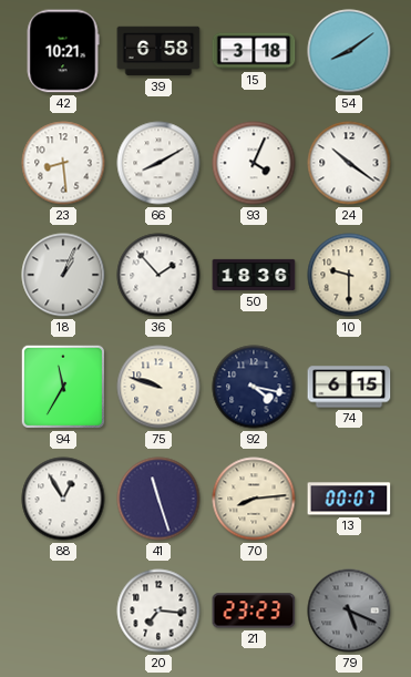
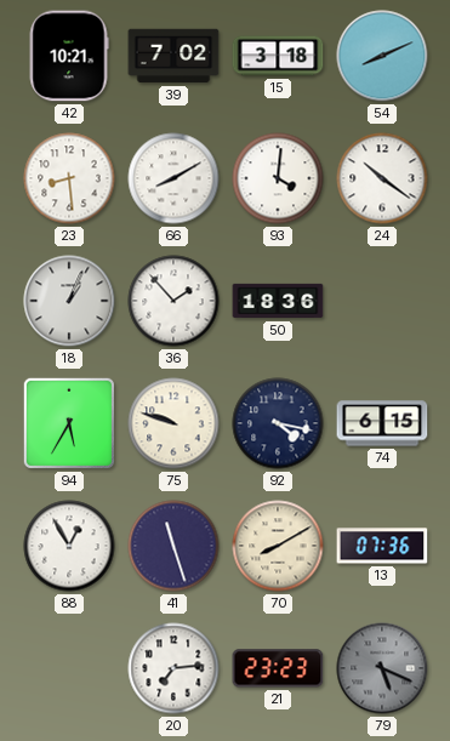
39: 6:58 -> 7:02
54: 8:09 -> 8:11
93: 4:04 -> 4:01
10: 9:30 -> none
94: 11:35 -> 5:35
70: 8:14 -> 8:10
13: 00:07 -> 07:36
20: 7:16 -> 7:14
